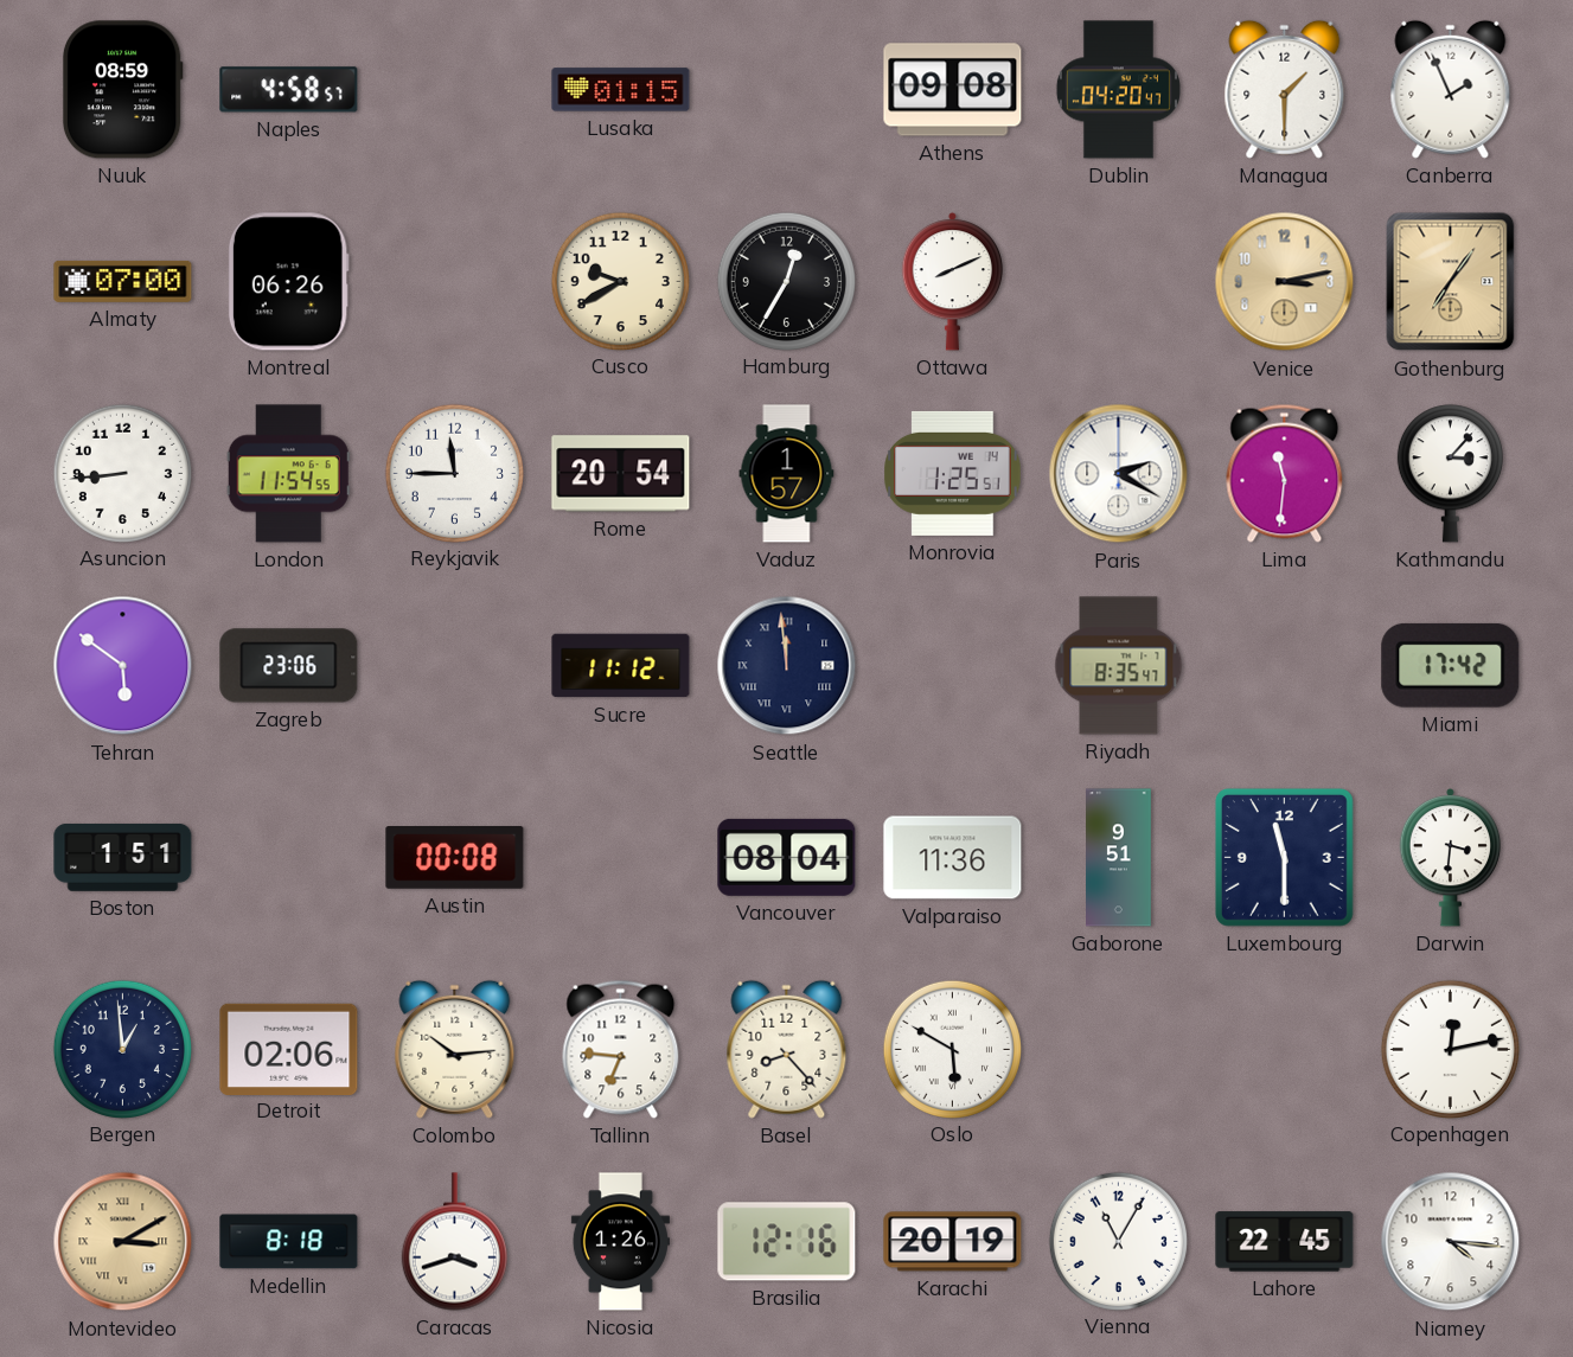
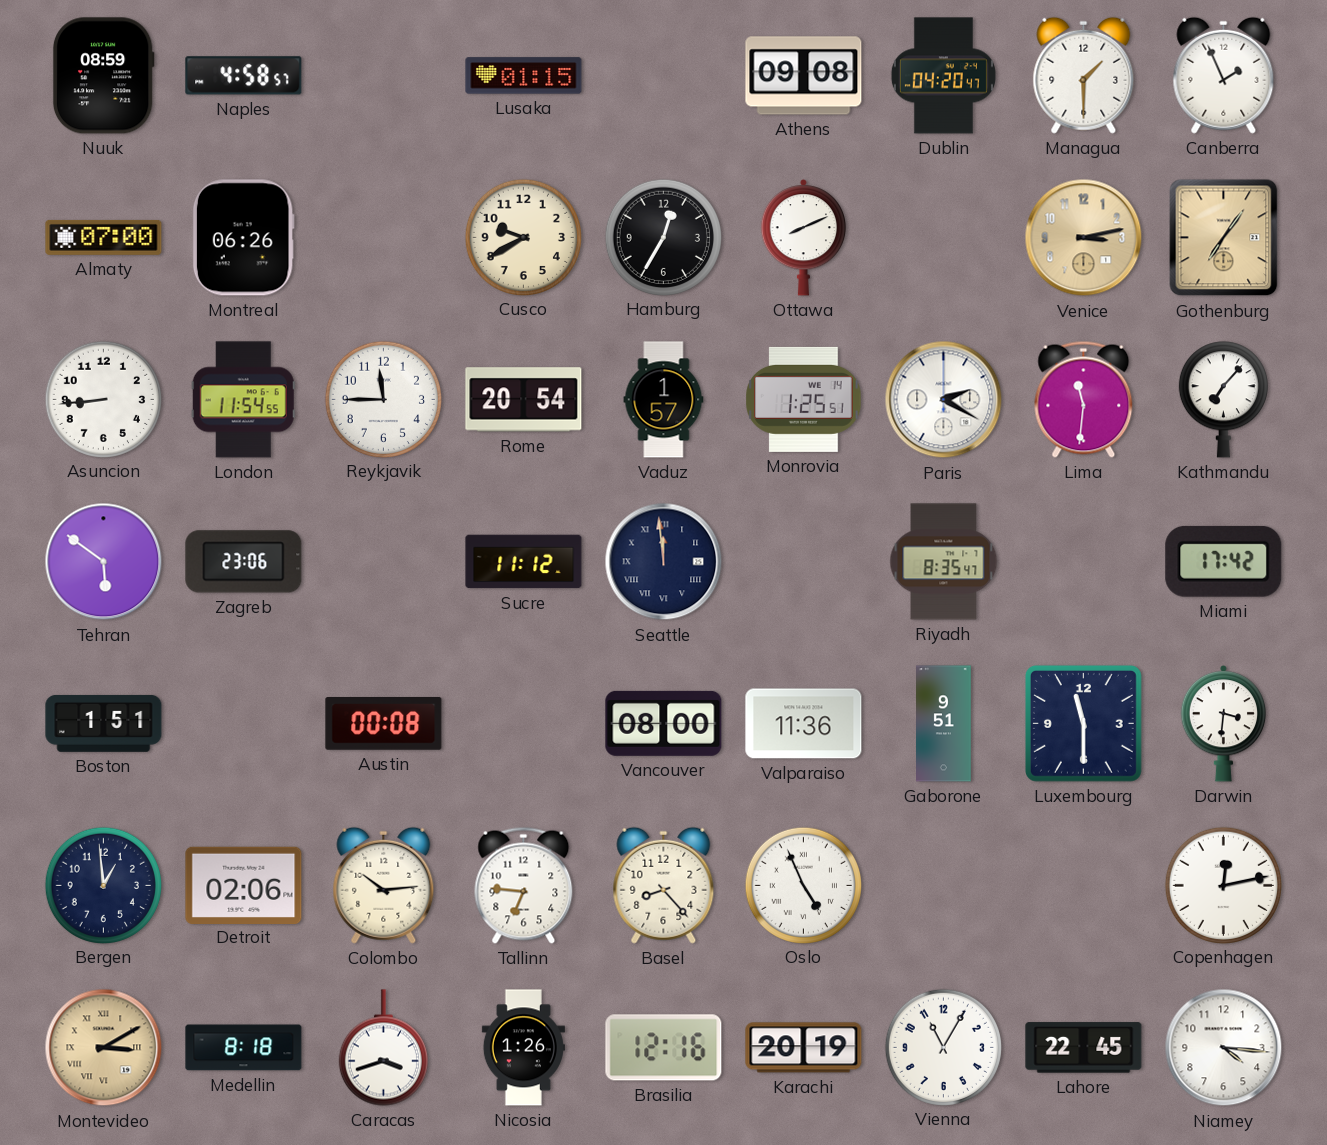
Kathmandu: 3:07 -> 7:07
Vancouver: 08:04 -> 08:00
Oslo: 5:50 -> 4:56
